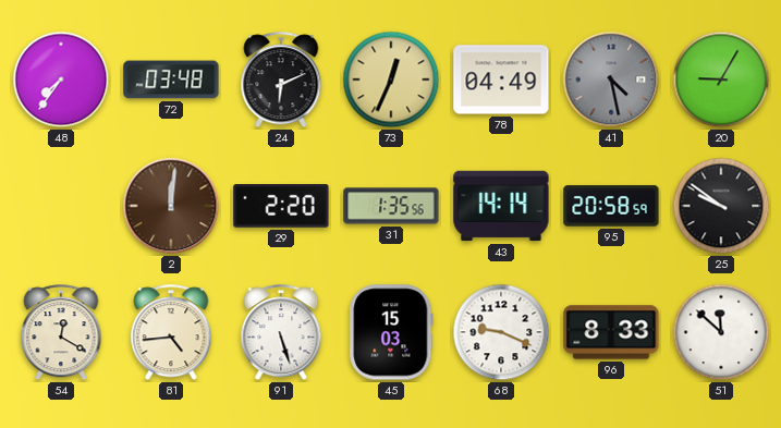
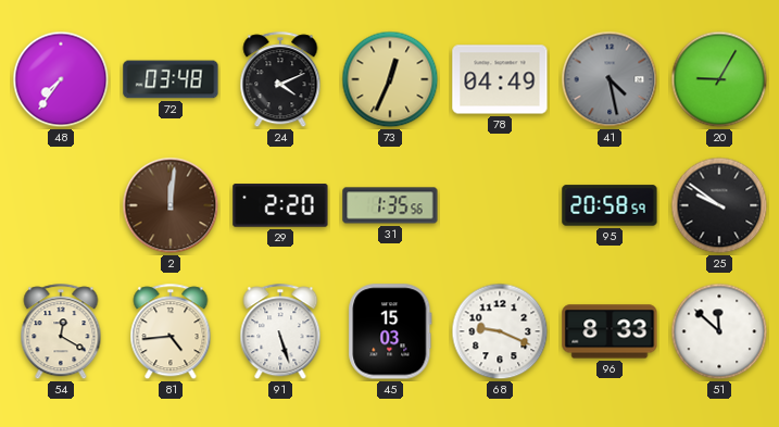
24: 6:11 -> 4:11
43: 14:14 -> none
